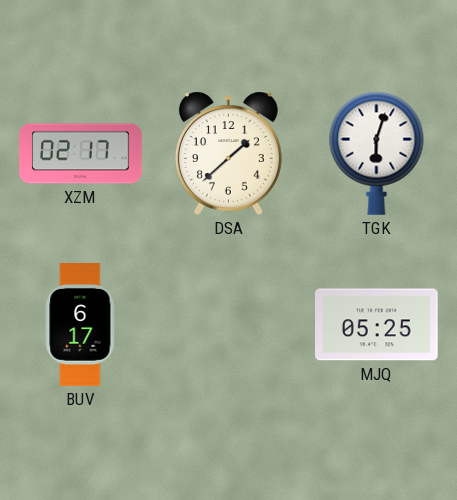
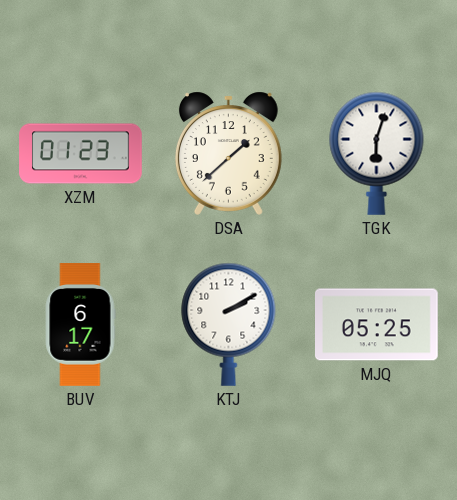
XZM: 02:17 -> 01:23
KTJ: none -> 2:10
